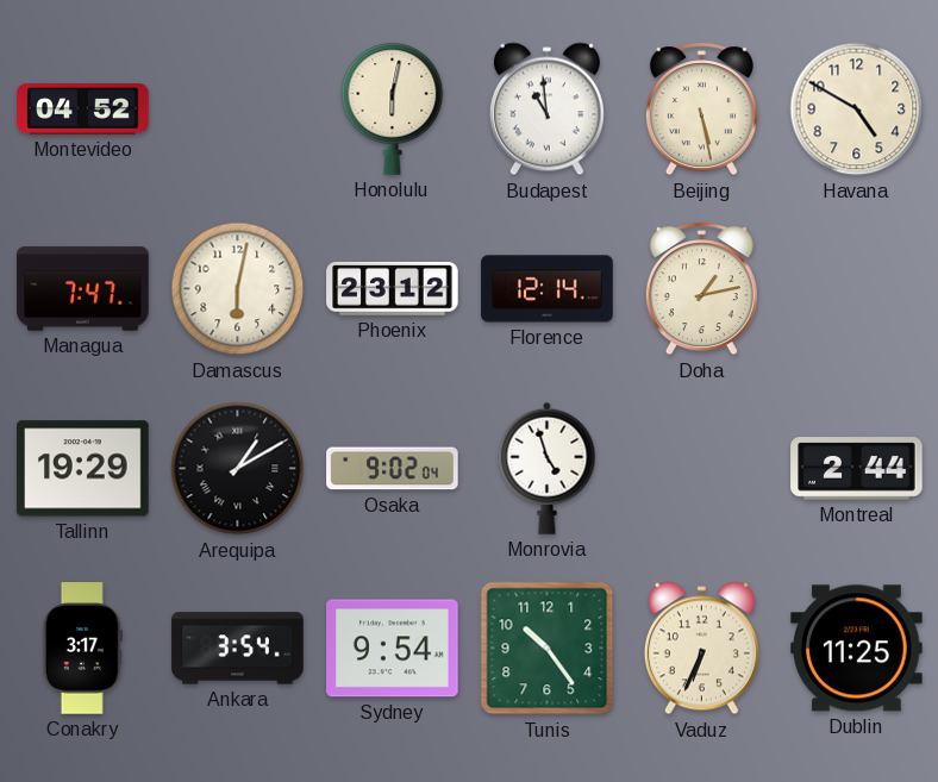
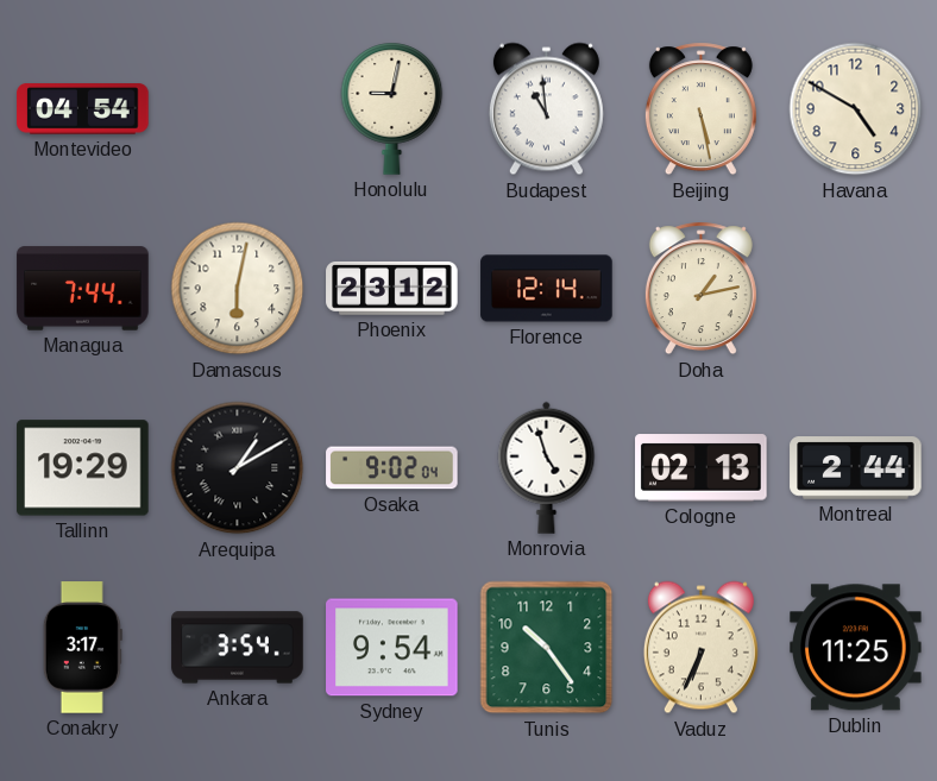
Montevideo: 04:52 -> 04:54
Honolulu: 6:02 -> 9:02
Managua: 7:47 -> 7:44
Cologne: none -> 02:13
